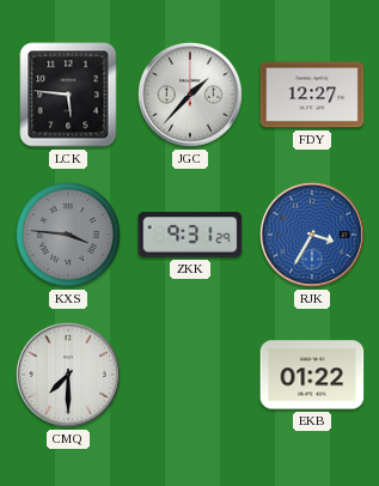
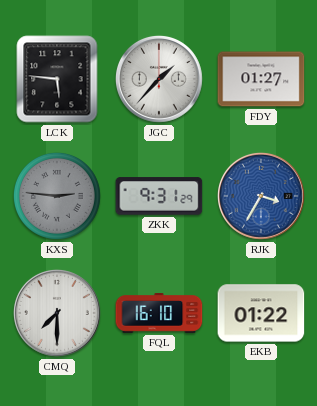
FDY: 12:27 -> 01:27
KXS: 3:46 -> 2:46
FQL: none -> 16:10
